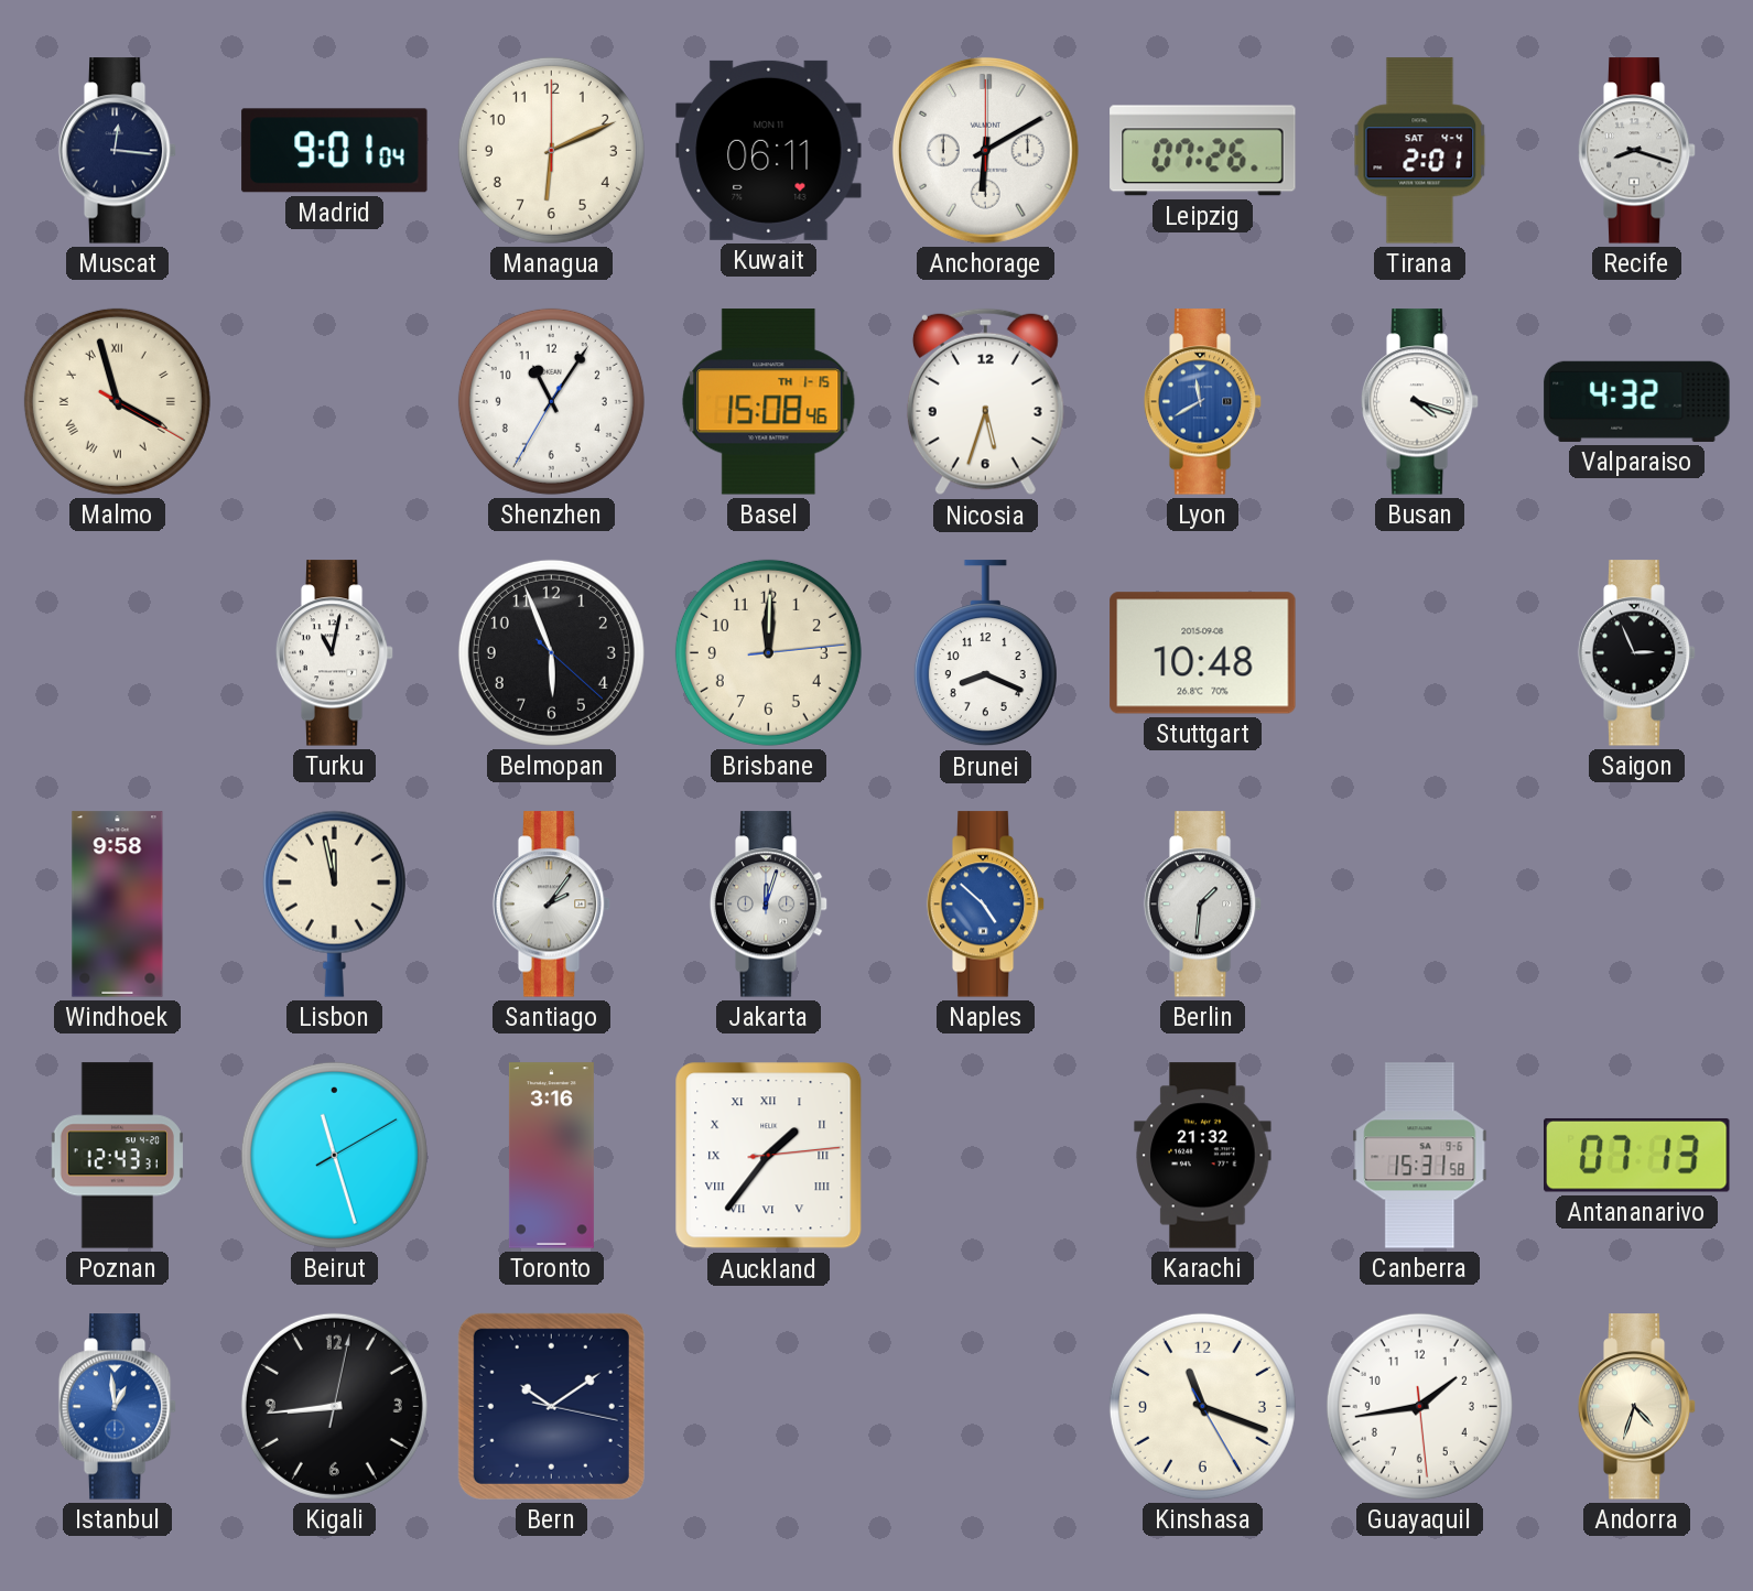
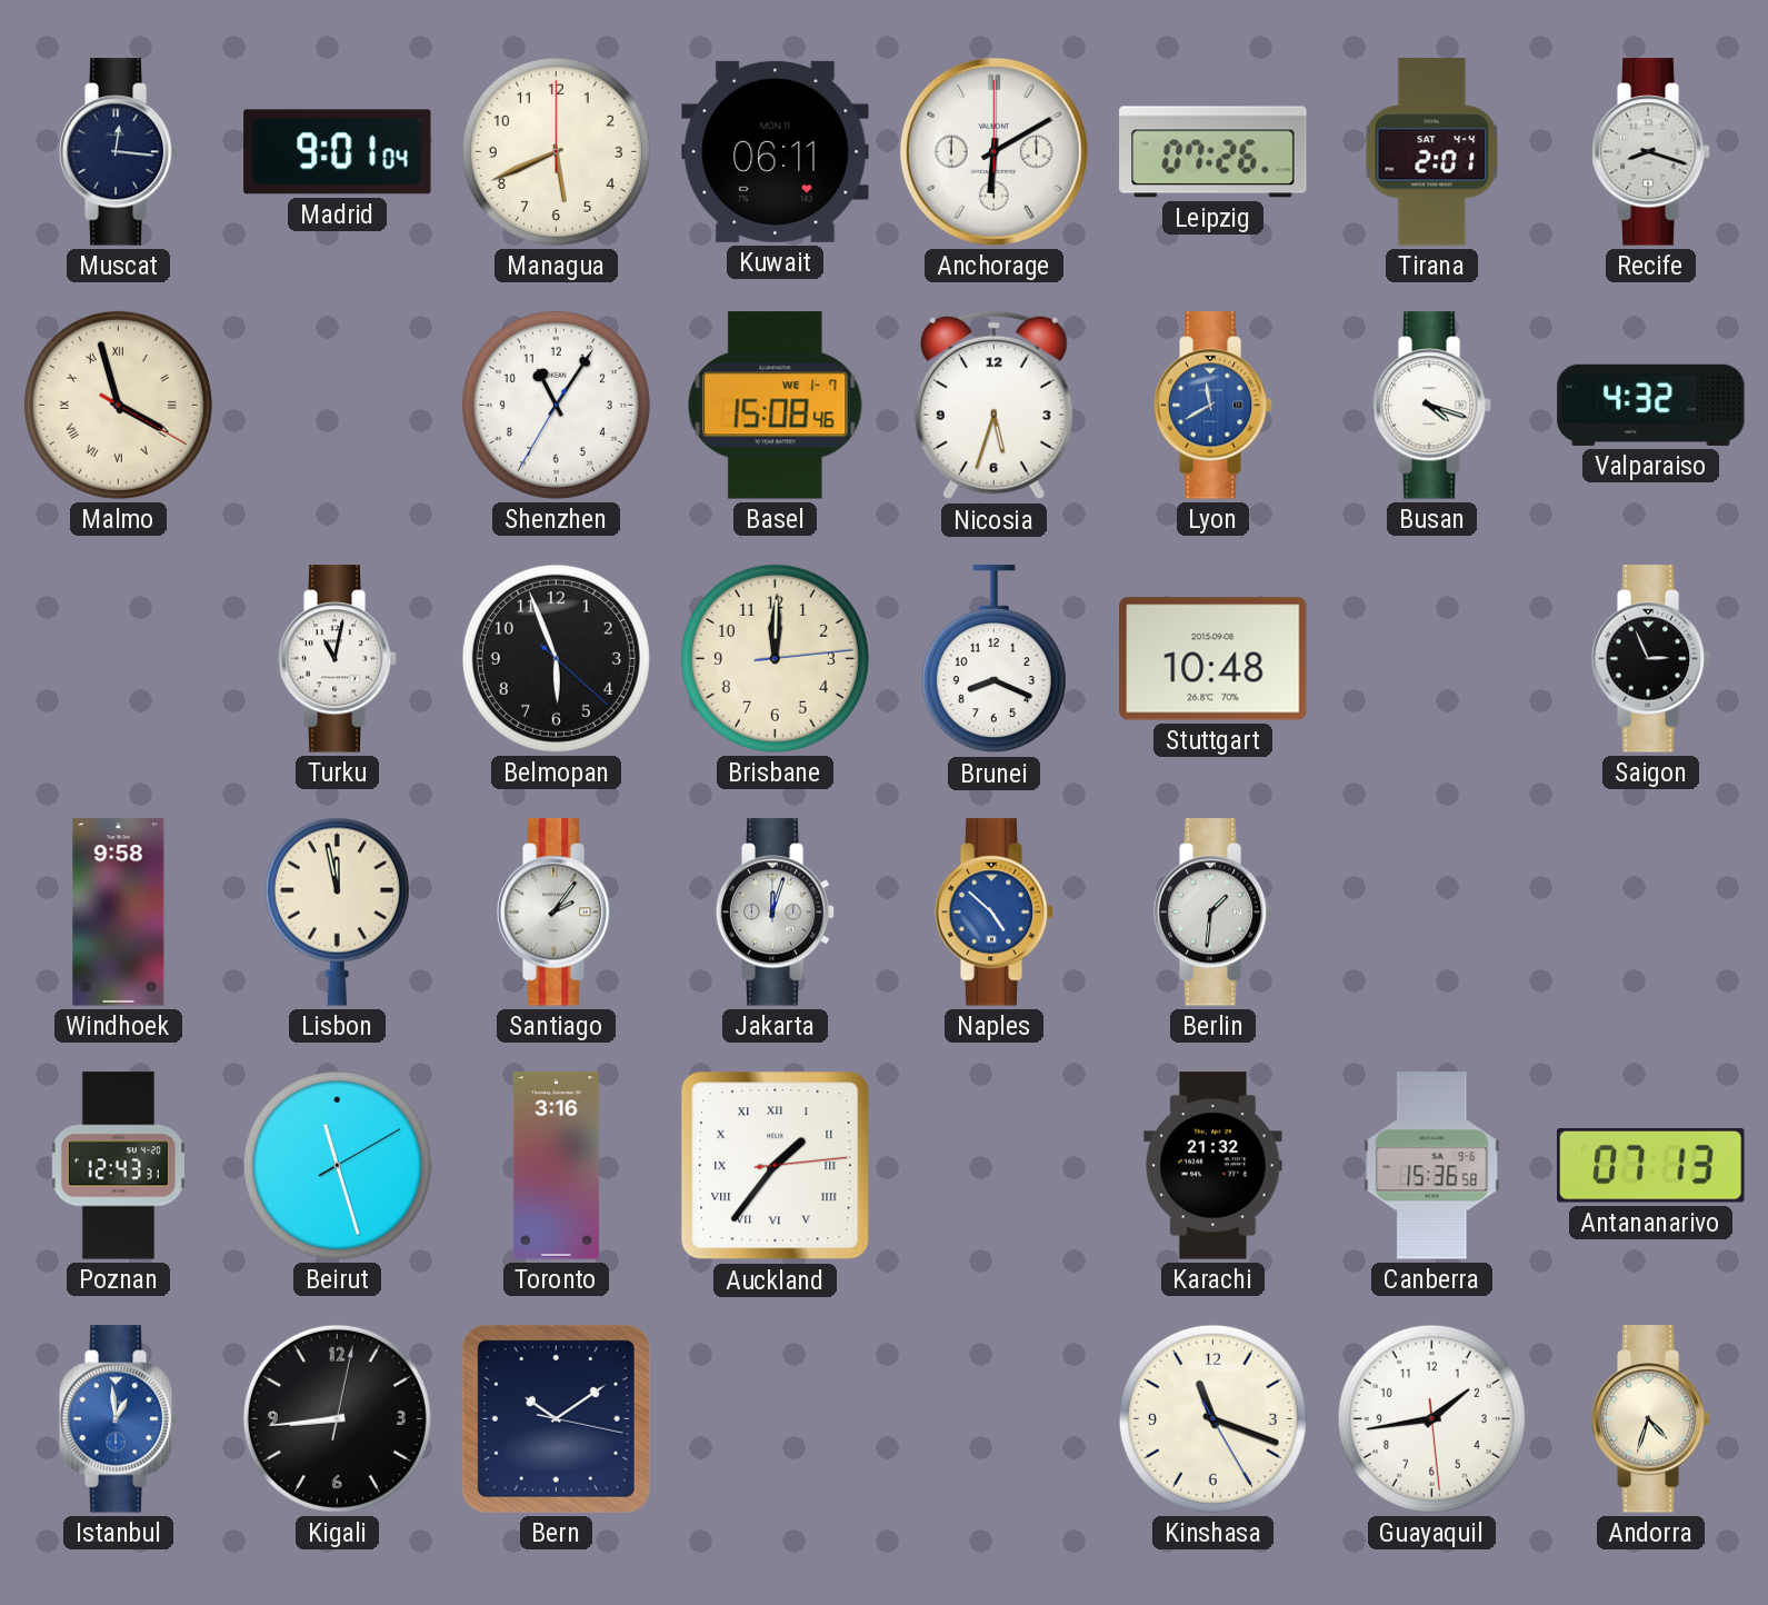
Managua: 6:11 -> 5:41
Basel date: TH 1-15 -> WE 1-7
Canberra: 15:31 -> 15:36
